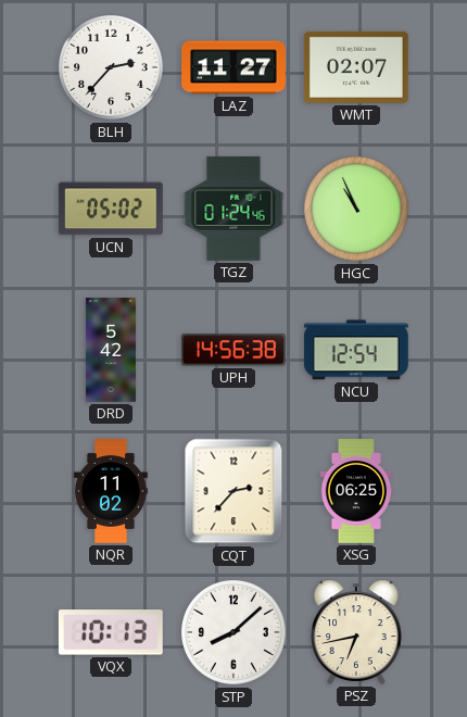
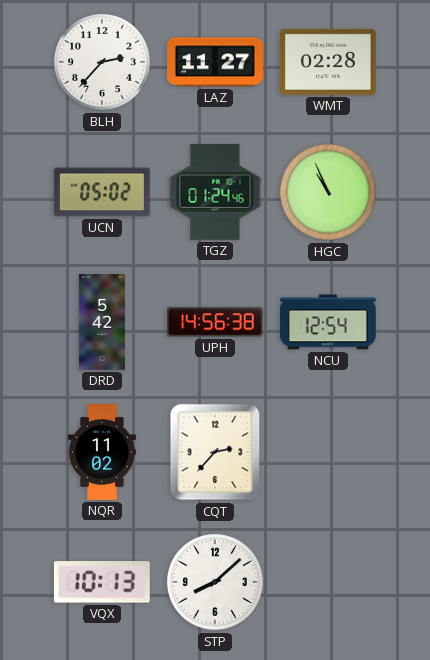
WMT: 02:07 -> 02:28
XSG: 06:25 -> none
PSZ: 6:43 -> none
